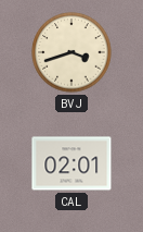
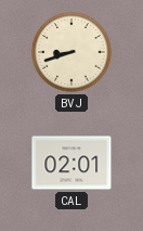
BVJ: 3:42 -> 8:42
